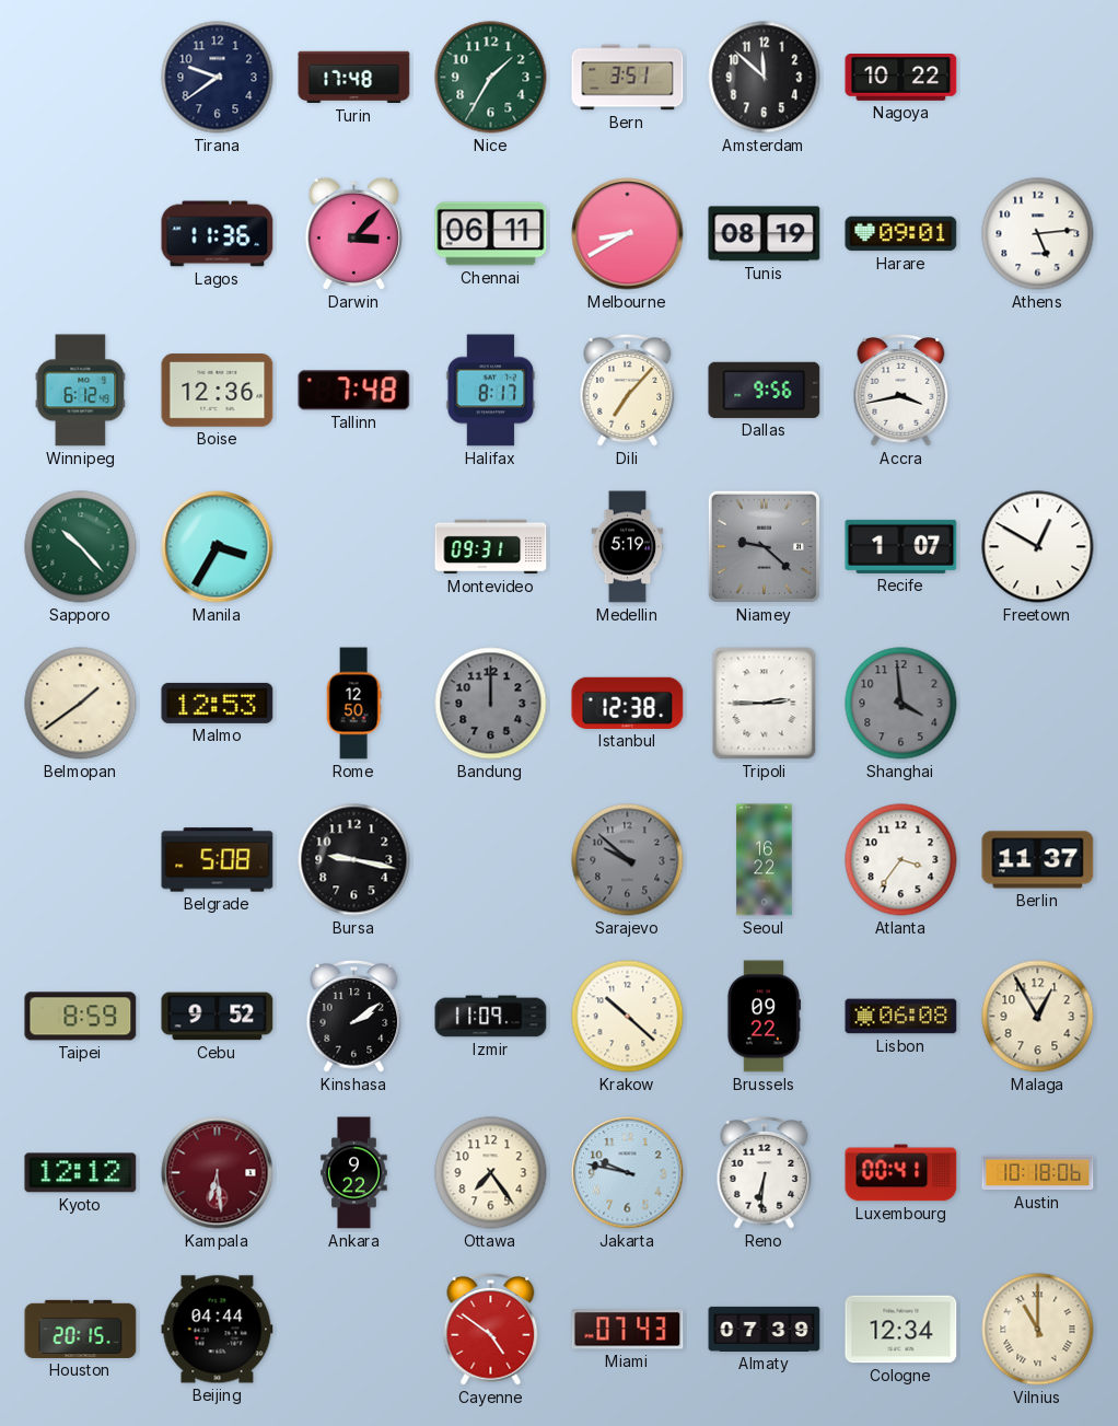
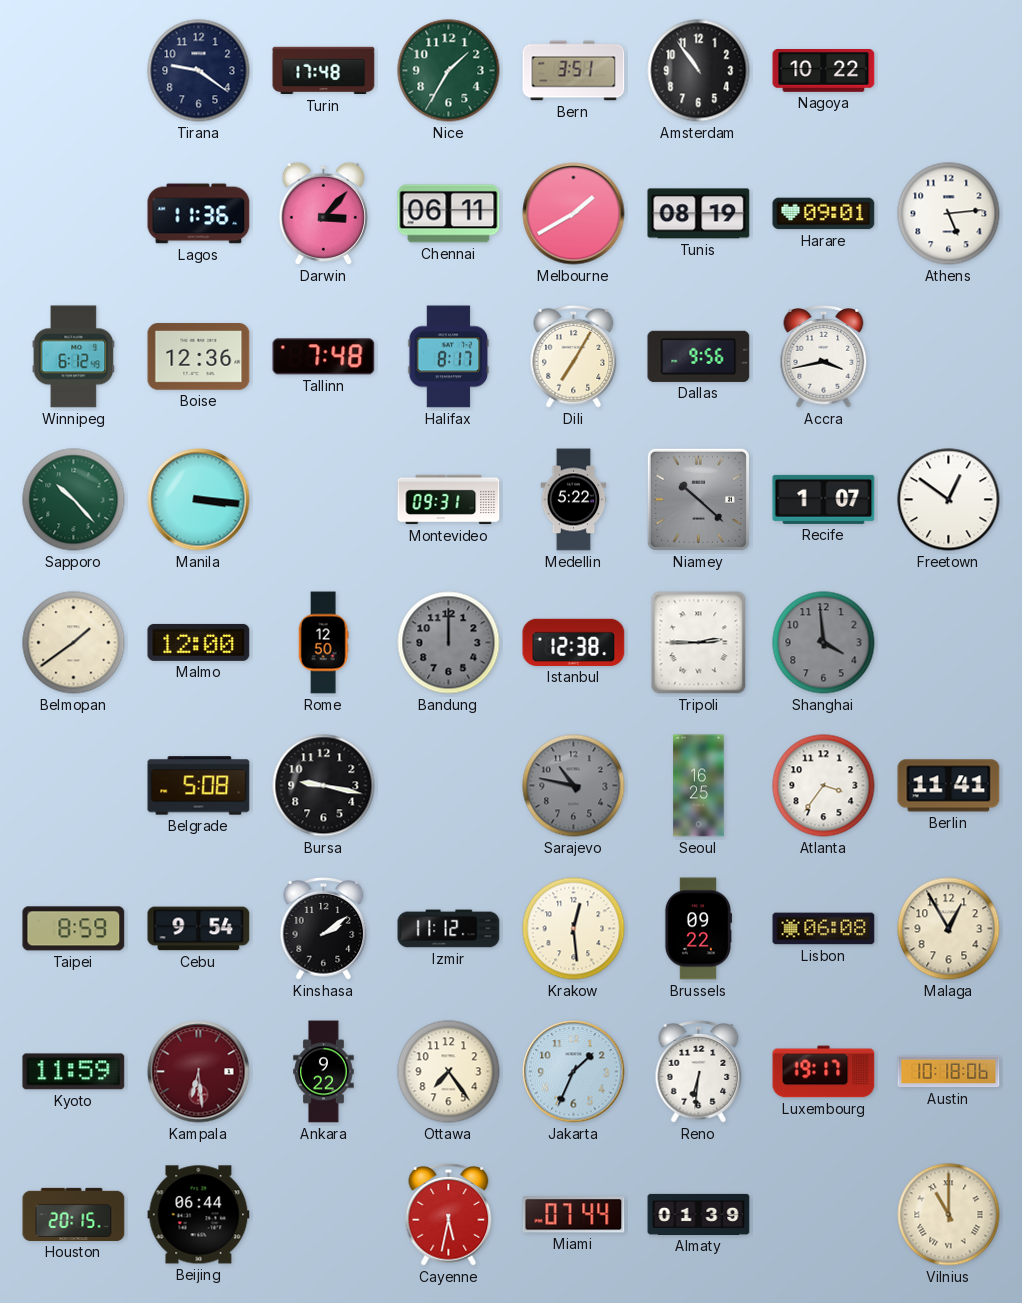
Tirana: 9:39 -> 9:21
Amsterdam: 11:52 -> 10:54
Melbourne: 8:40 -> 1:40
Dili: 7:07 -> 7:05
Manila: 3:35 -> 3:16
Medellin: 5:19 -> 5:22
Niamey: 9:22 -> 10:22
Freetown: 12:50 -> 12:51
Malmo: 12:53 -> 12:00
Sarajevo: 9:52 -> 10:47
Seoul: 16:22 -> 16:25
Berlin: 11:37 -> 11:41
Cebu: 9:52 -> 9:54
Izmir: 11:09 -> 11:12
Krakow: 10:22 -> 12:29
Kyoto: 12:12 -> 11:59
Jakarta: 9:47 -> 1:34
Luxembourg: 00:41 -> 19:17
Beijing: 04:44 -> 06:44
Cayenne: 4:51 -> 5:32
Miami: 07:43 -> 07:44
Almaty: 07:39 -> 01:39
Cologne: 12:34 -> none
